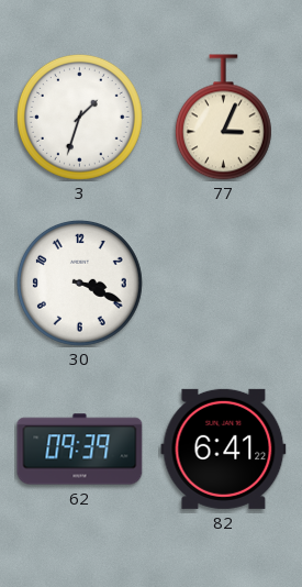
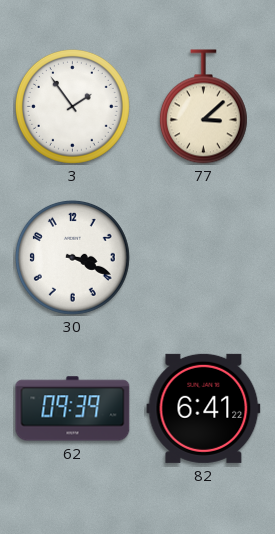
3: 1:33 -> 1:54
77: 3:04 -> 3:08
